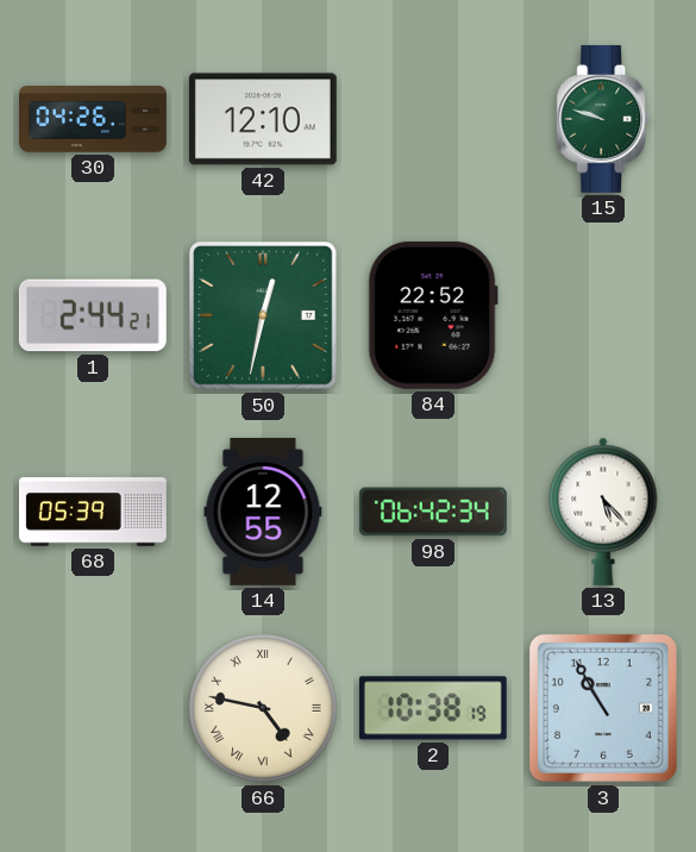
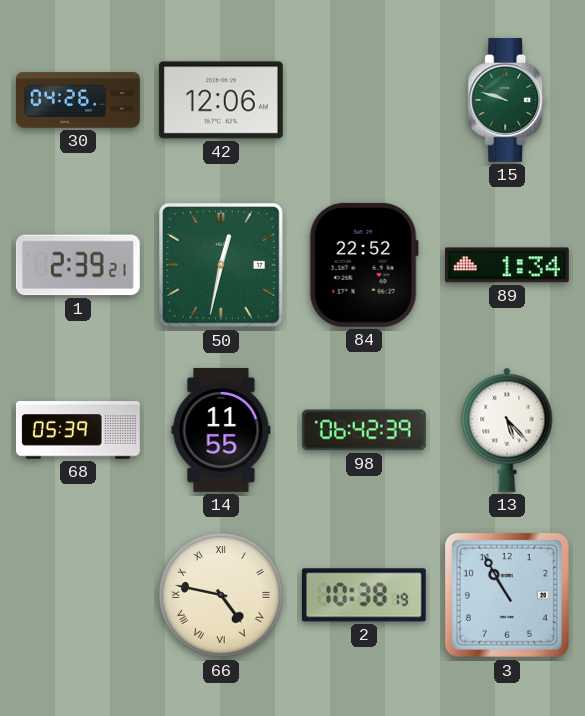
42: 12:10 -> 12:06
1: 2:44 -> 2:39
89: none -> 1:34
14: 12:55 -> 11:55
98: 06:42:34 -> 06:42:39
